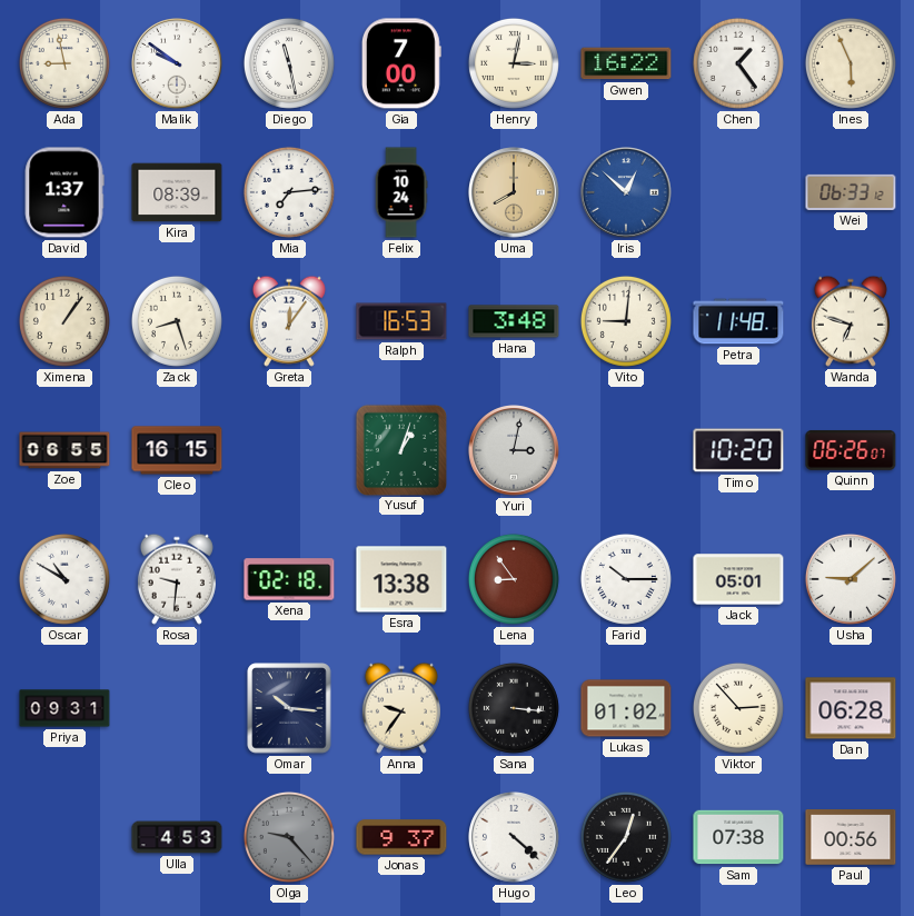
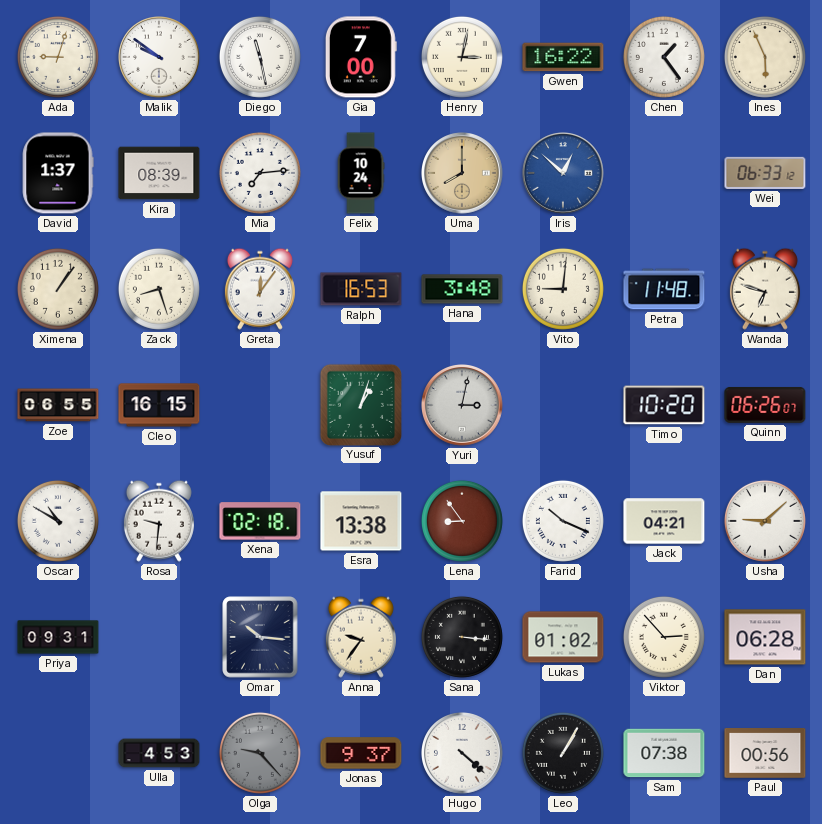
Ada: 8:58 -> 9:03
Farid: 10:15 -> 10:19
Jack: 05:01 -> 04:21
Leo: 12:36 -> 1:05
